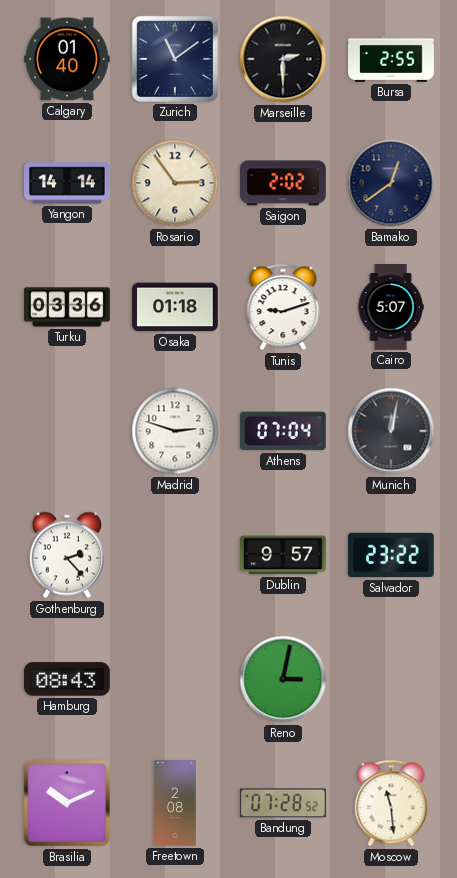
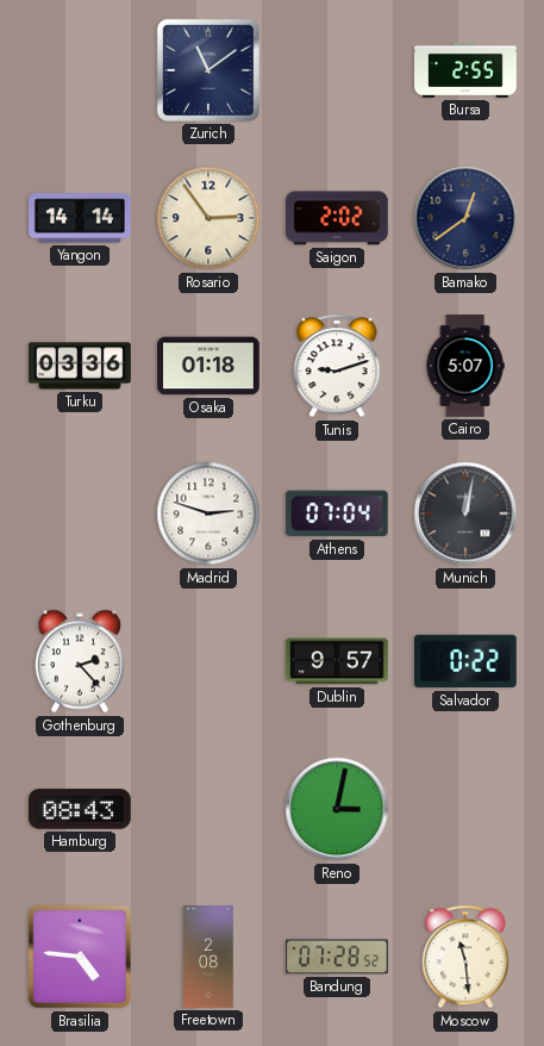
Calgary: 01:40 -> none
Marseille: 2:30 -> none
Salvador: 23:22 -> 0:22
Brasilia: 10:11 -> 4:46
